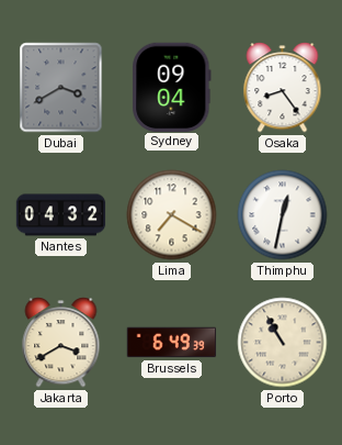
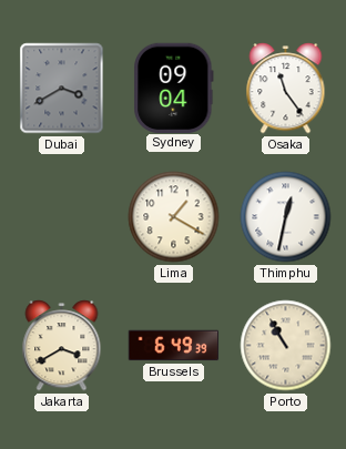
Osaka: 8:24 -> 11:24
Nantes: 04:32 -> none
Lima: 7:20 -> 1:20
